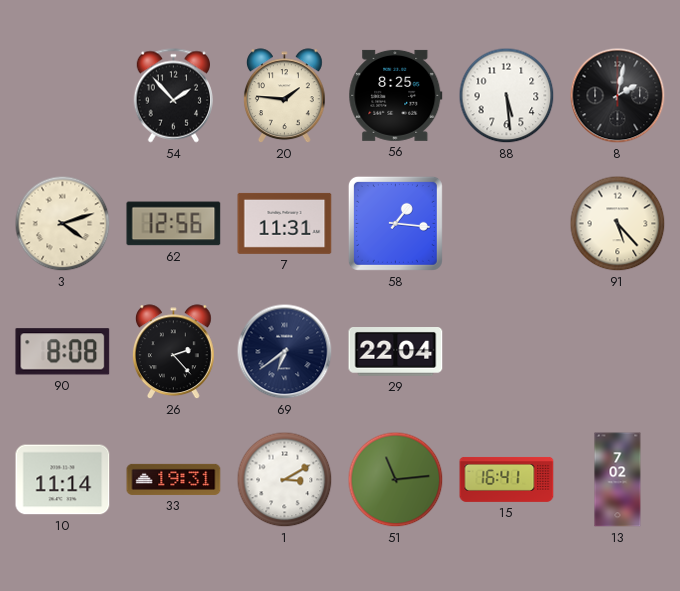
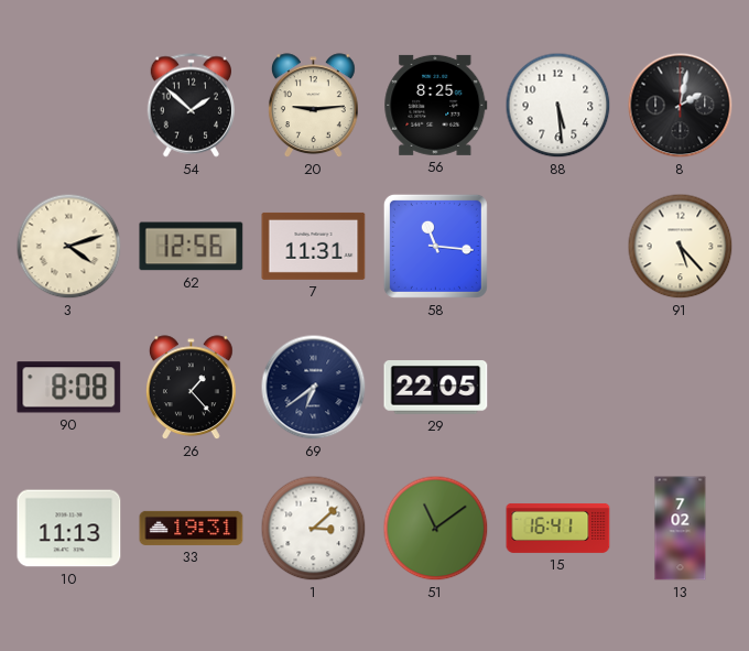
54: 1:53 -> 1:52
20: 1:46 -> 9:14
58: 1:16 -> 11:16
26: 2:23 -> 1:23
29: 22:04 -> 22:05
10: 11:14 -> 11:13
1: 3:10 -> 3:08
51: 11:14 -> 11:09
